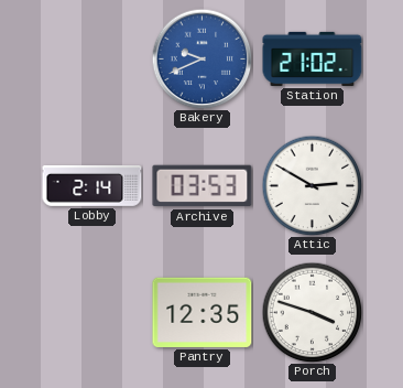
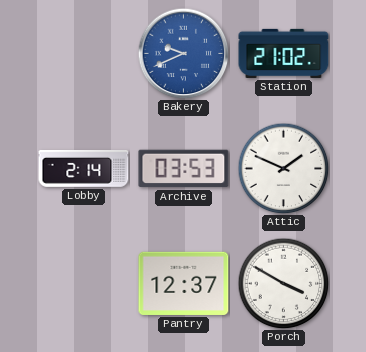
Attic: 2:50 -> 1:49
Pantry: 12:35 -> 12:37
Porch: 3:48 -> 3:50
